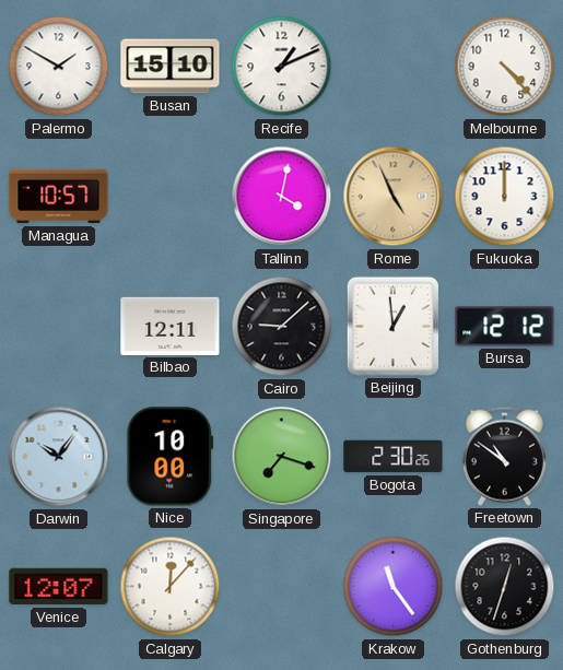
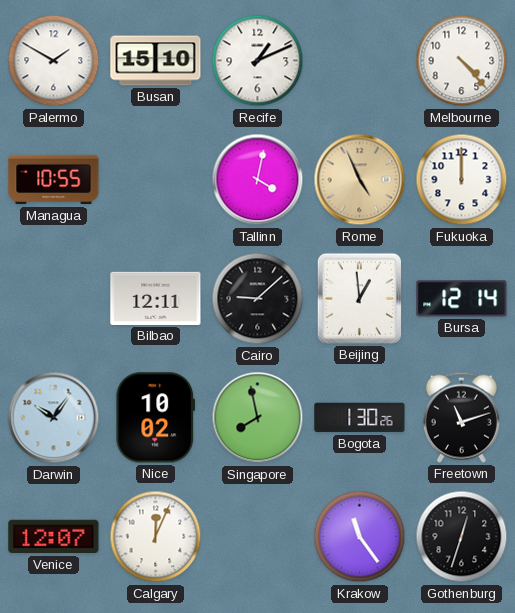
Managua: 10:57 -> 10:55
Bursa: 12:12 -> 12:14
Nice: 10:00 -> 10:02
Singapore: 7:18 -> 7:58
Bogota: 2:30 -> 1:30
Freetown: 10:51 -> 11:12
Calgary: 12:07 -> 12:04
